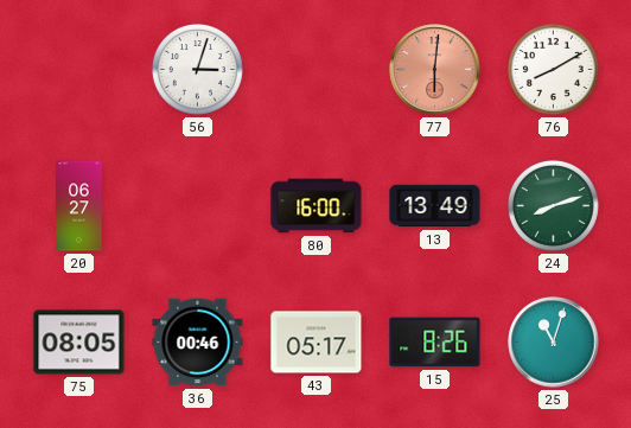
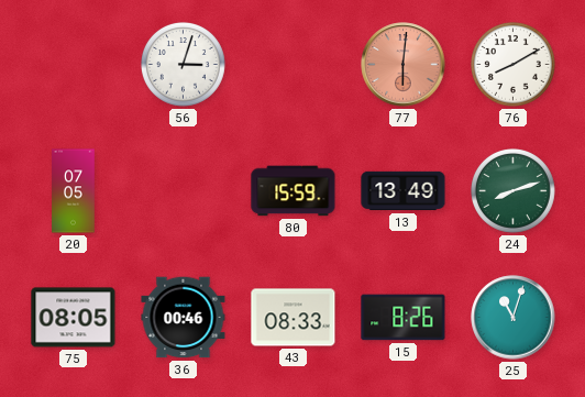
20: 06:27 -> 07:05
80: 16:00 -> 15:59
43: 05:17 -> 08:33
